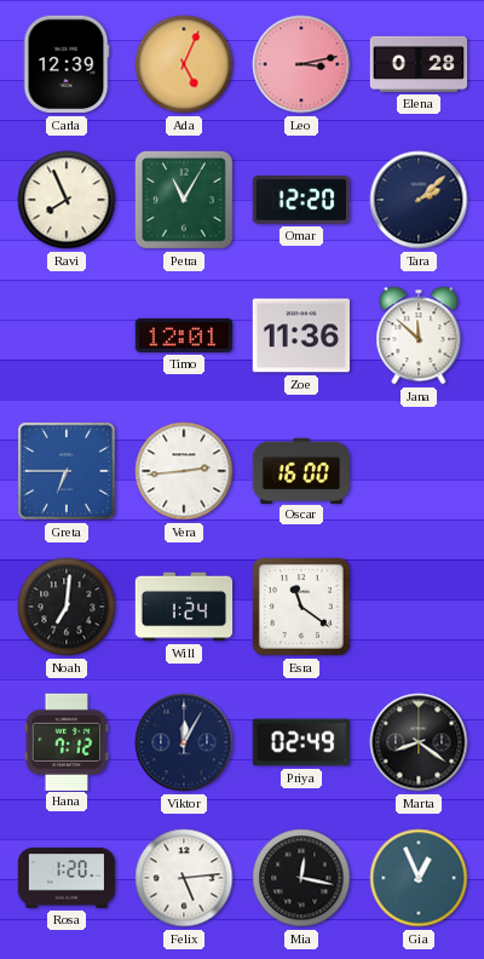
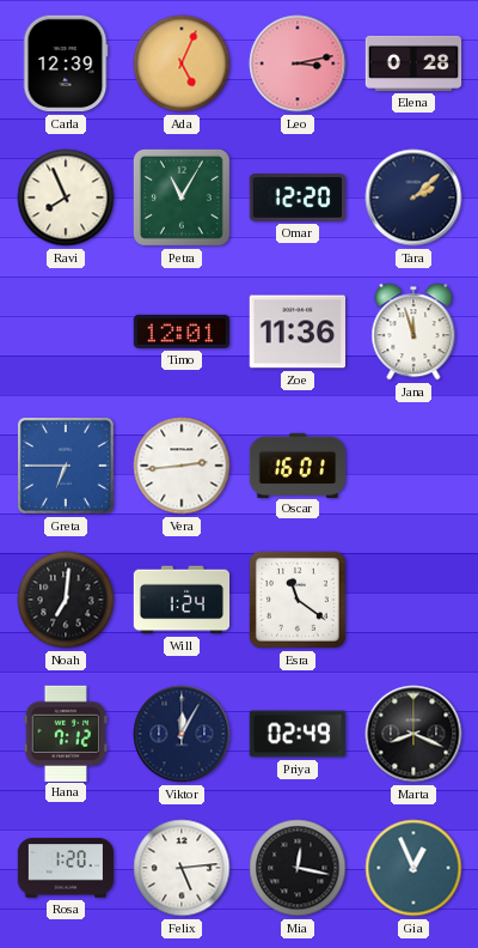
Jana: 11:52 -> 11:57
Oscar: 16:00 -> 16:01
Marta: 8:21 -> 8:19
